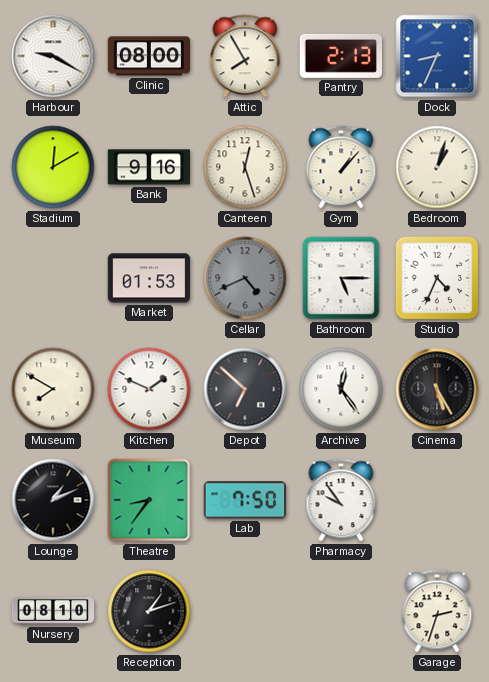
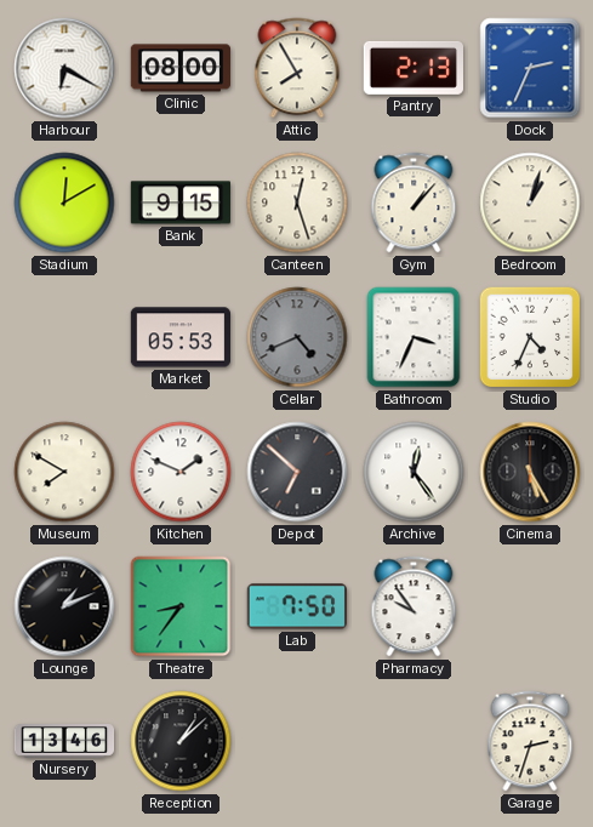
Harbour: 9:20 -> 6:20
Dock: 8:34 -> 2:34
Bank: 9:16 -> 9:15
Market: 01:53 -> 05:53
Bathroom: 5:15 -> 3:34
Nursery: 08:10 -> 13:46
Reception: 1:12 -> 1:08
